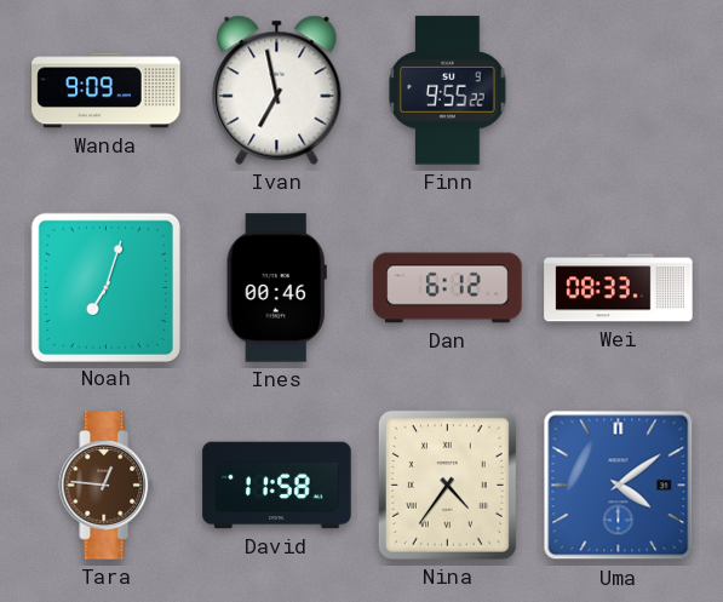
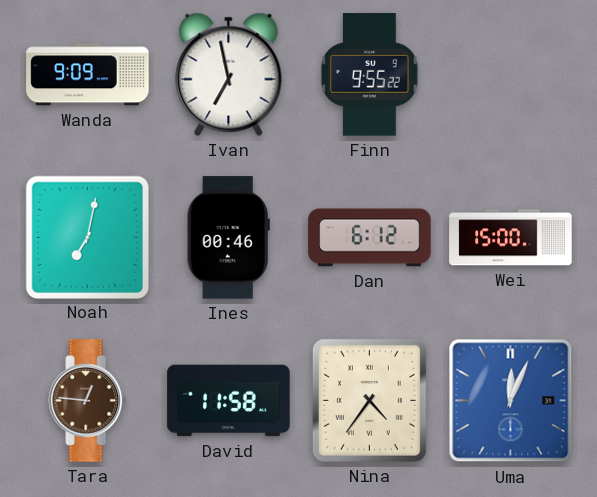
Noah: 7:03 -> 7:02
Wei: 08:33 -> 15:00
Uma: 4:09 -> 12:04
